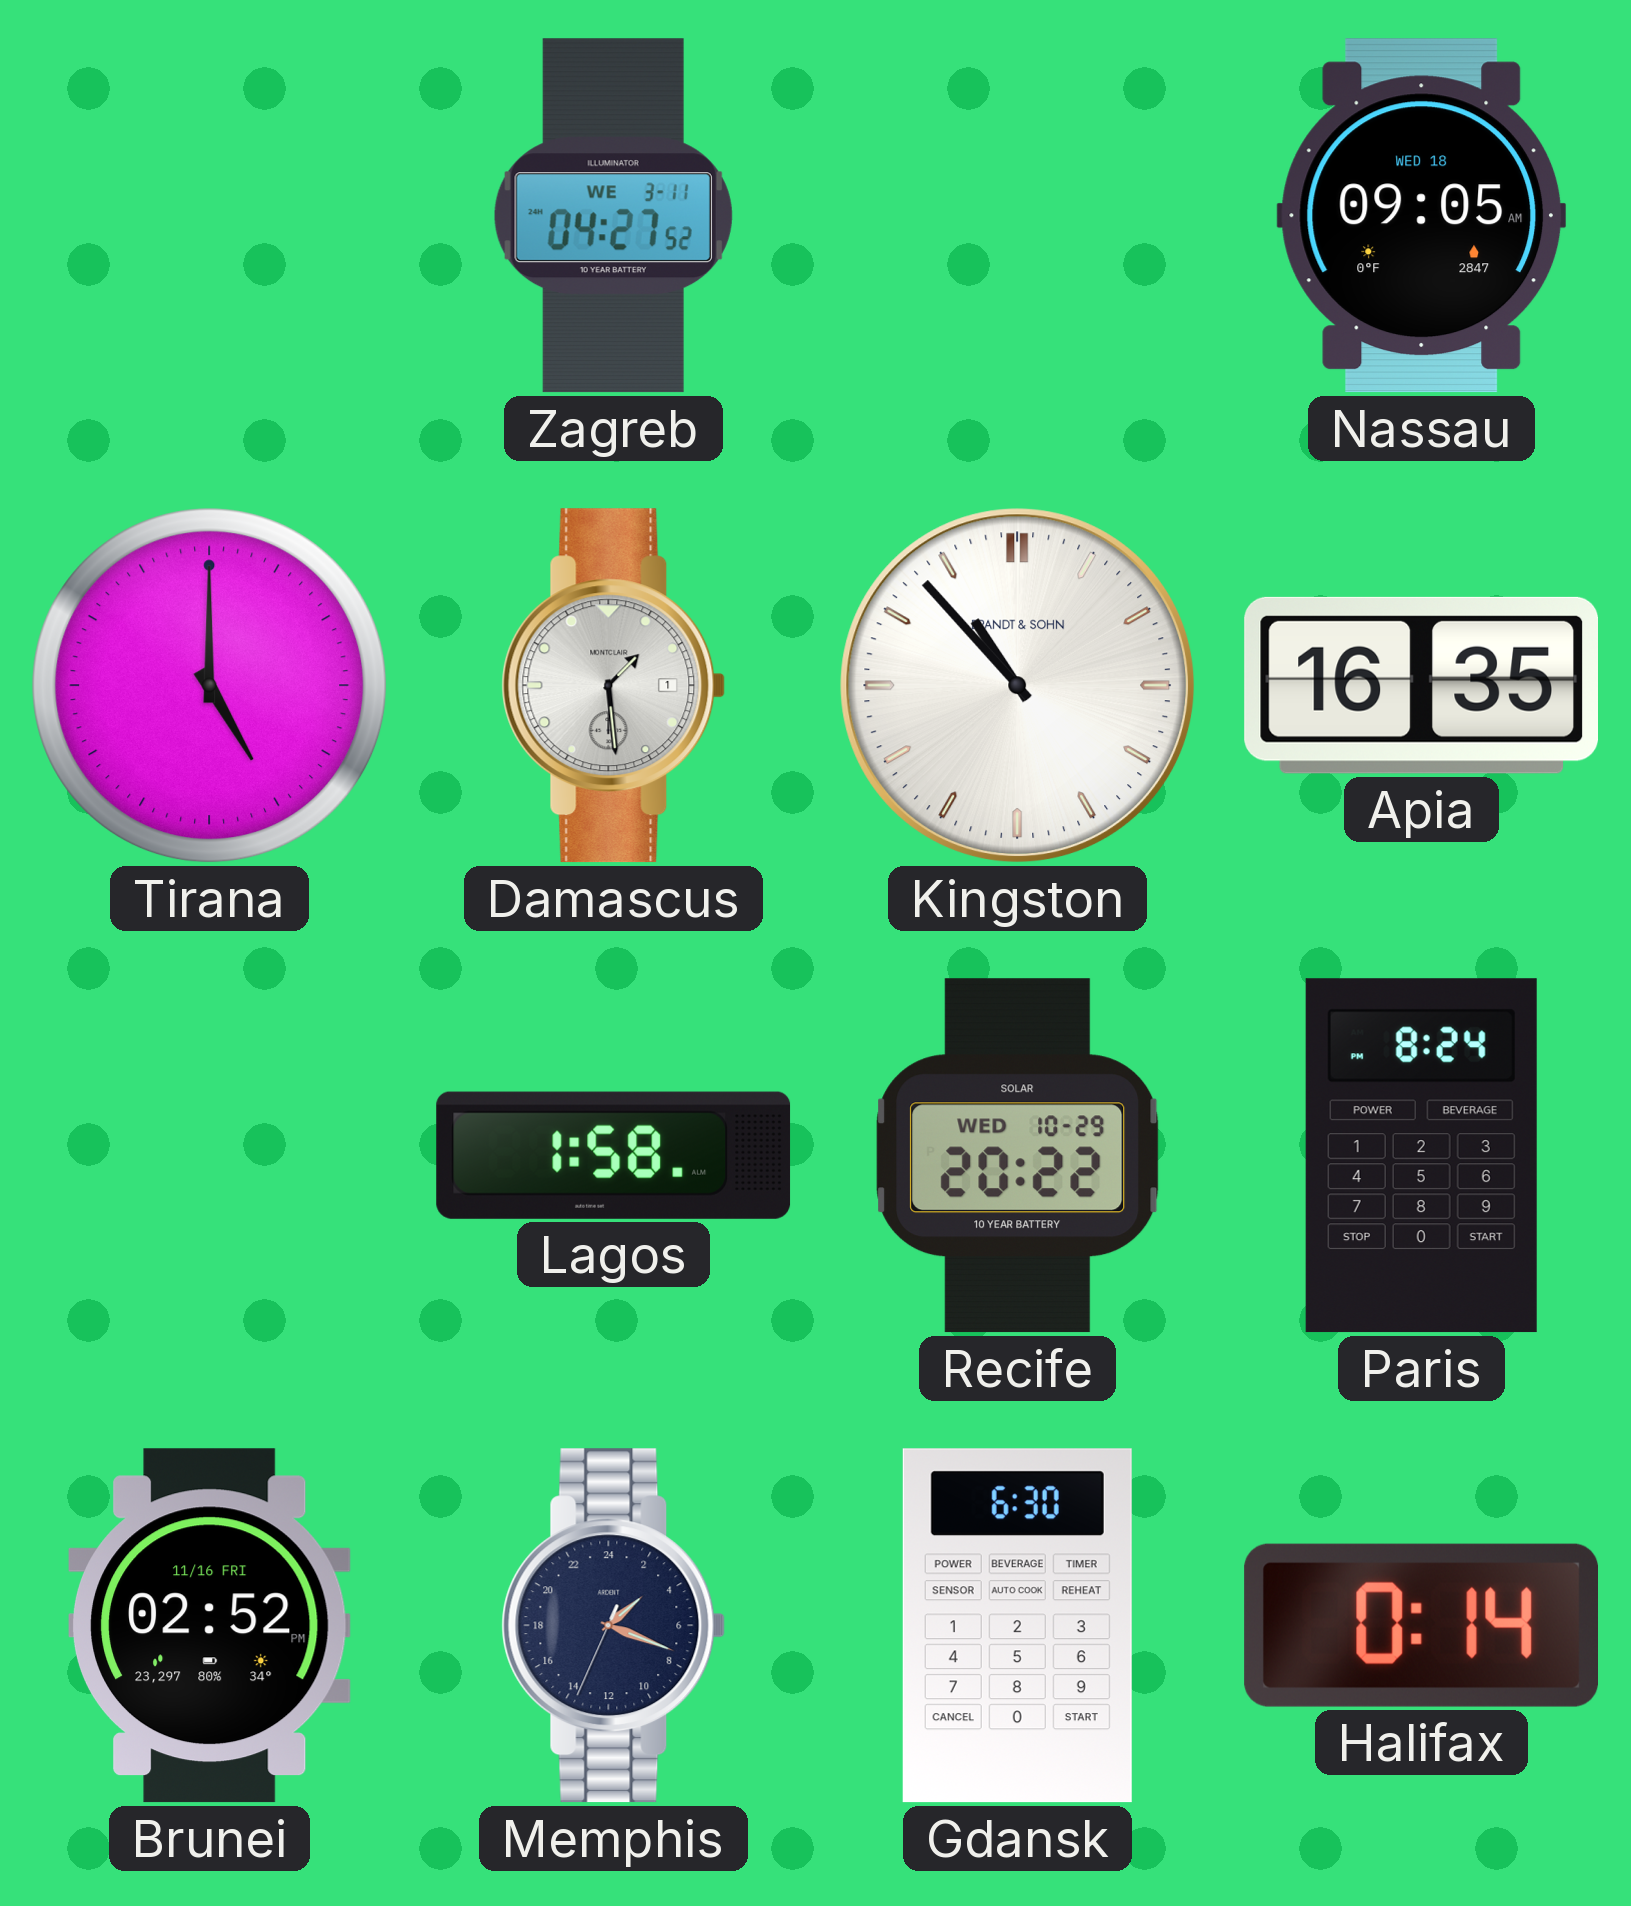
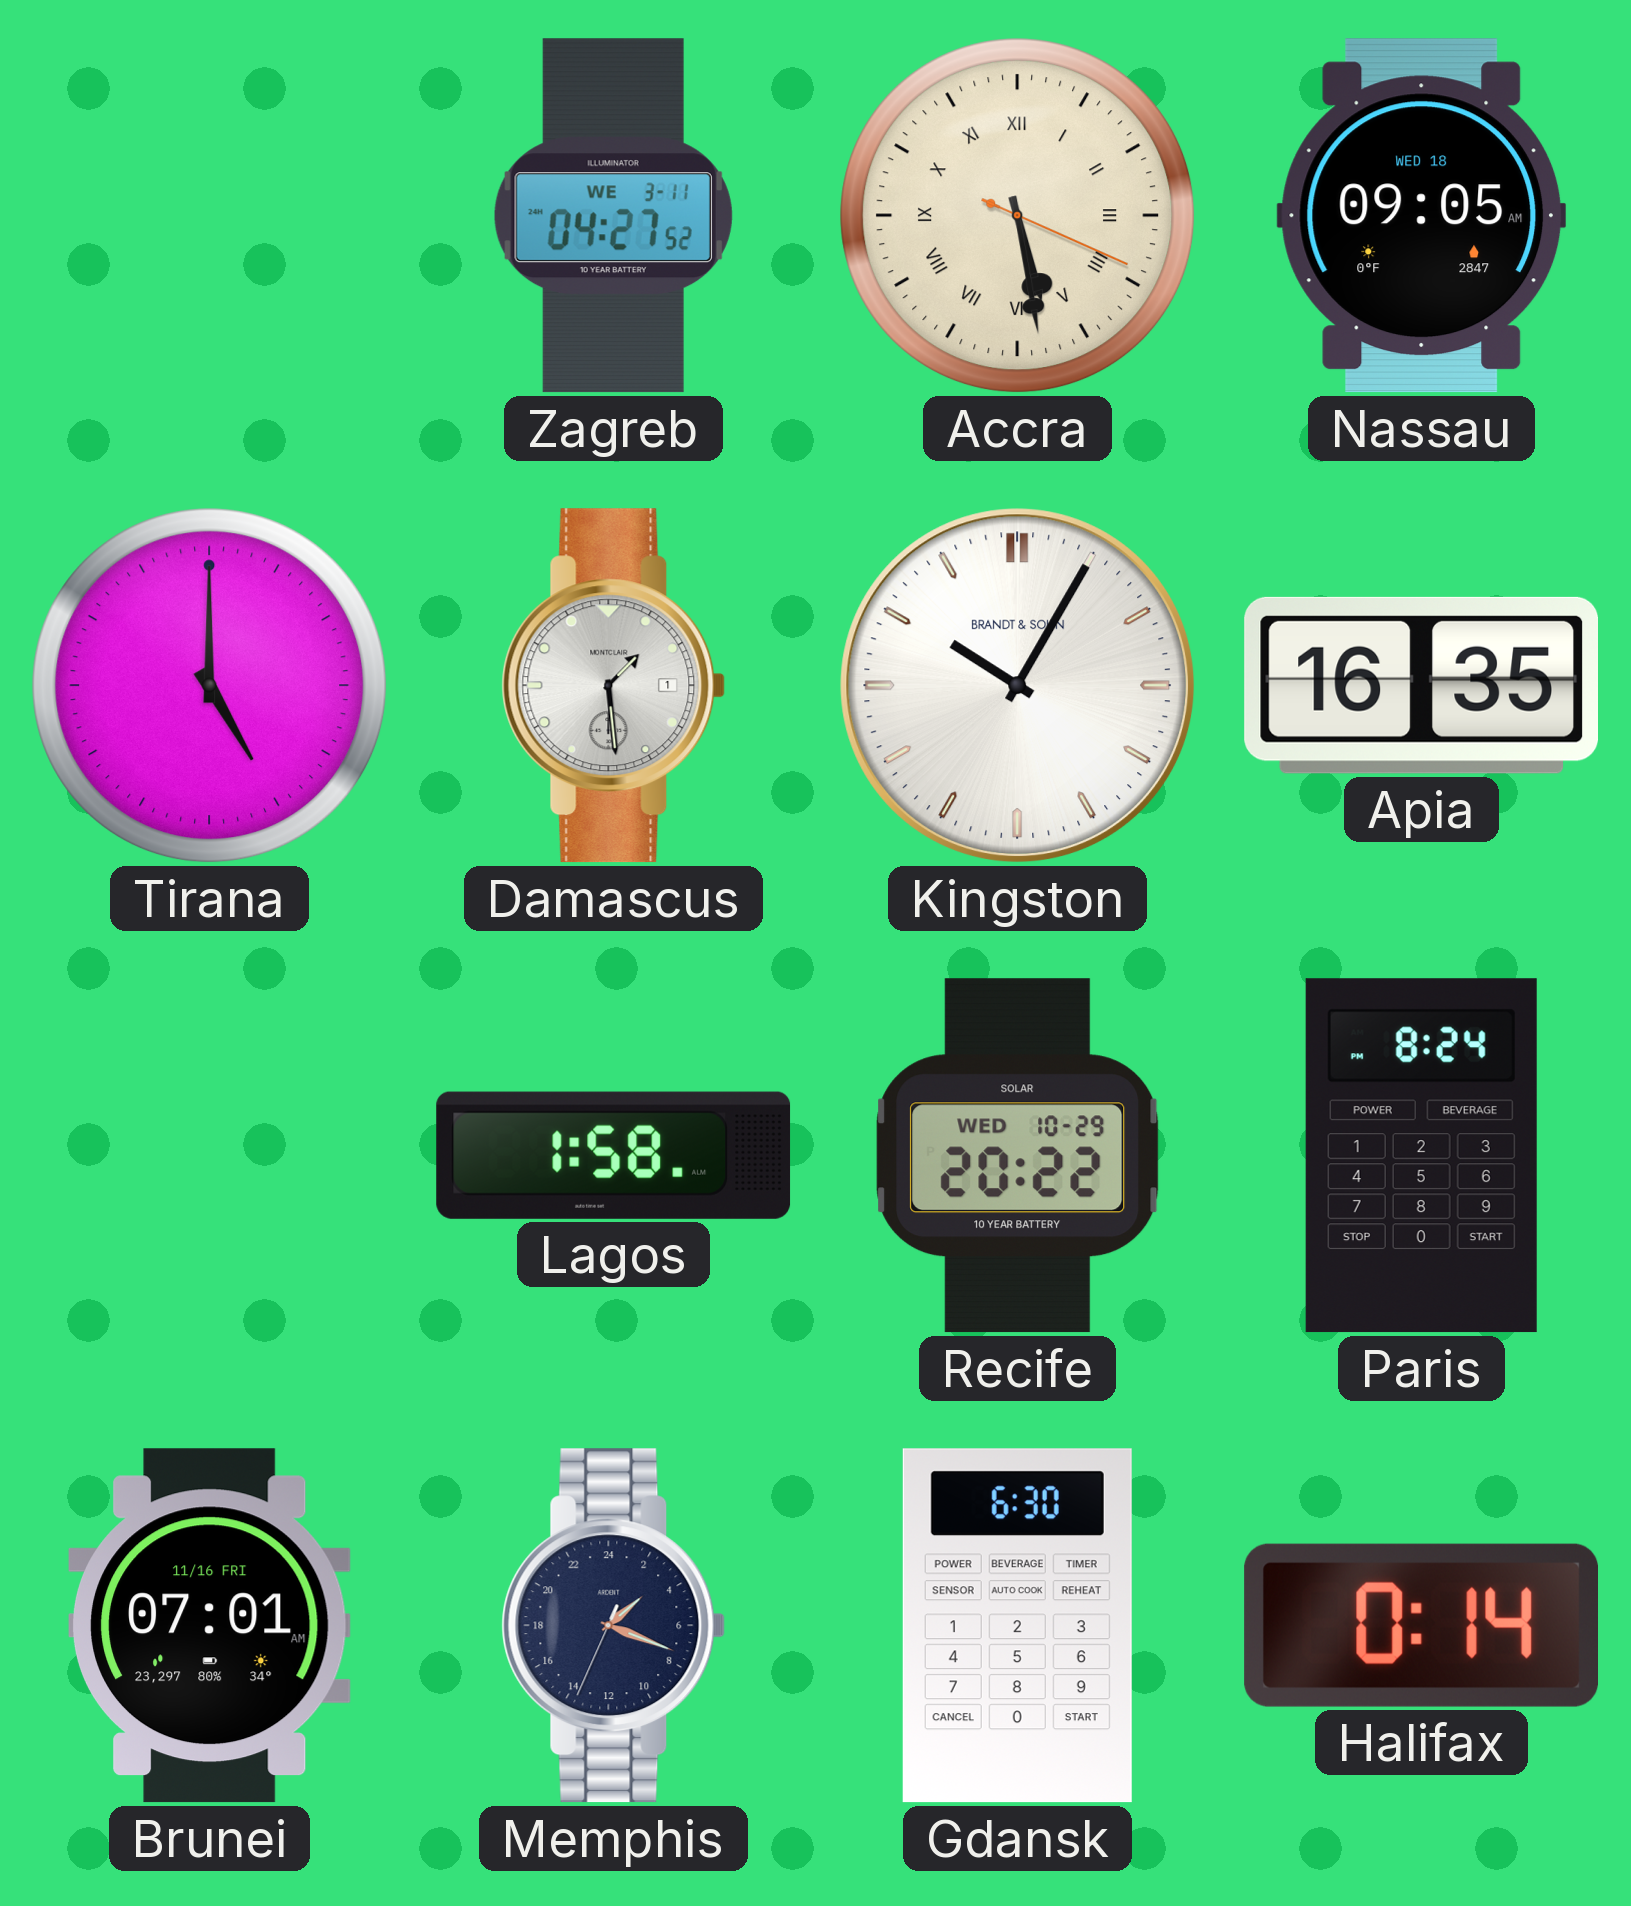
Accra: none -> 5:28
Kingston: 10:53 -> 10:05
Brunei: 02:52 -> 07:01
